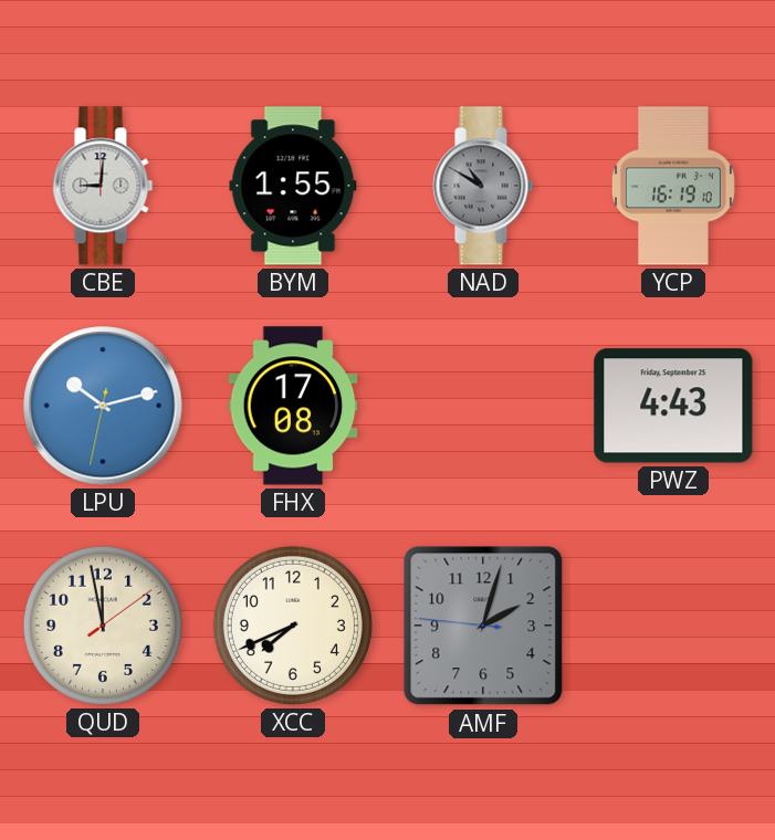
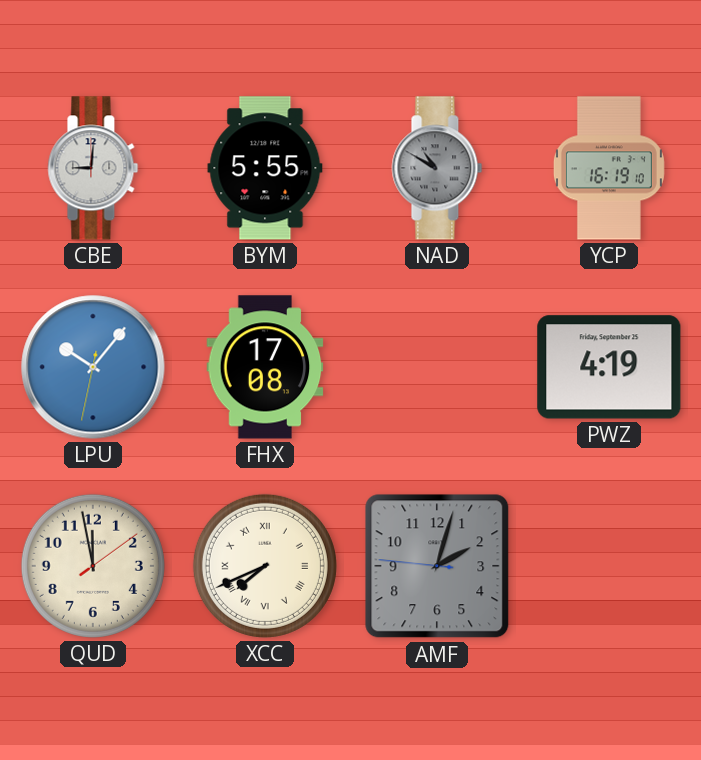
BYM: 1:55 -> 5:55
LPU: 10:12 -> 10:06
PWZ: 4:43 -> 4:19
XCC numerals: Arabic -> Roman
